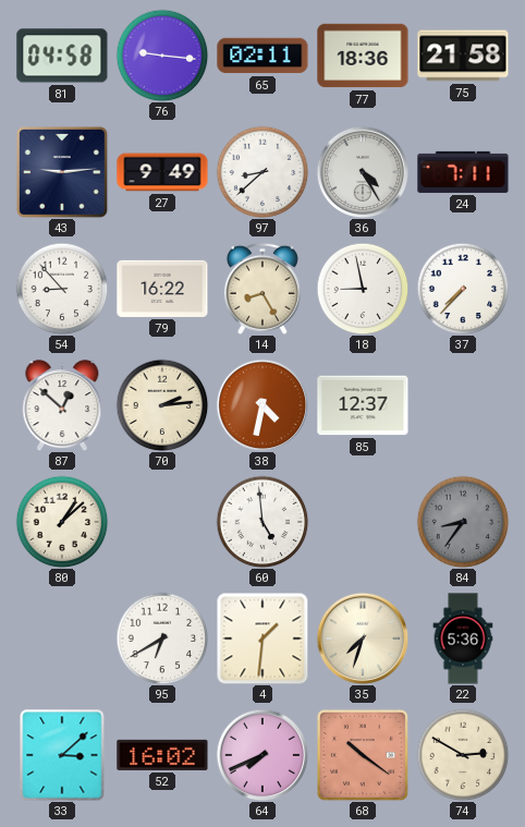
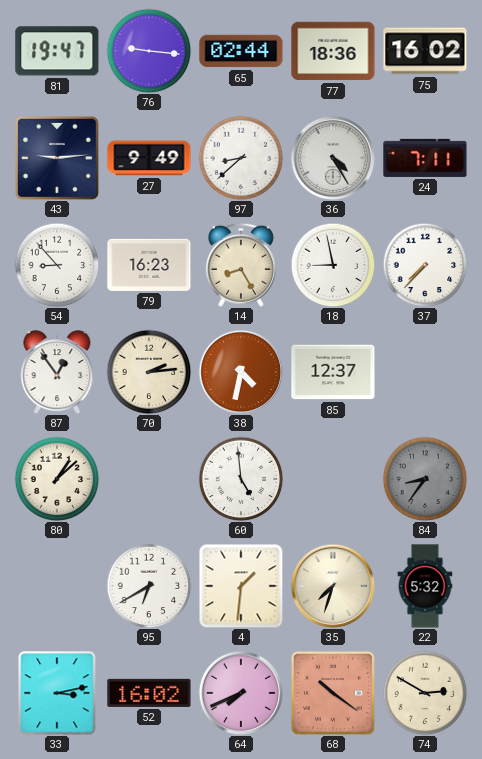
81: 04:58 -> 19:47
65: 02:11 -> 02:44
75: 21:58 -> 16:02
79: 16:22 -> 16:23
87: 12:52 -> 12:54
22: 5:36 -> 5:32
33: 3:08 -> 3:13
